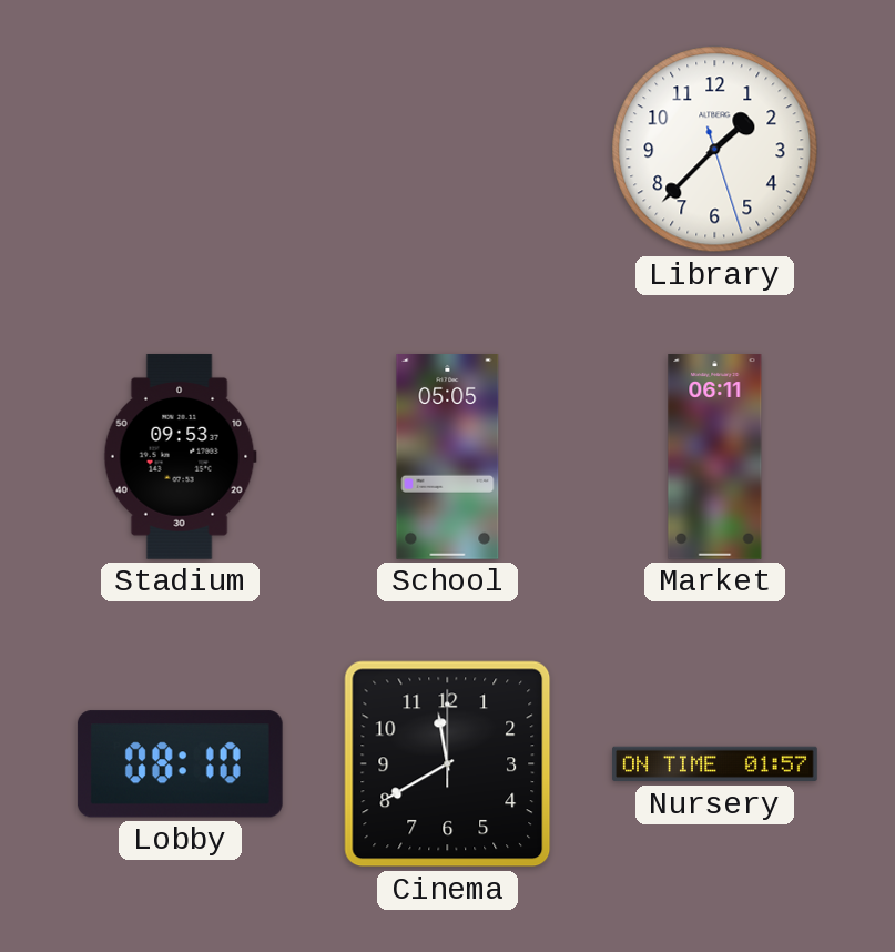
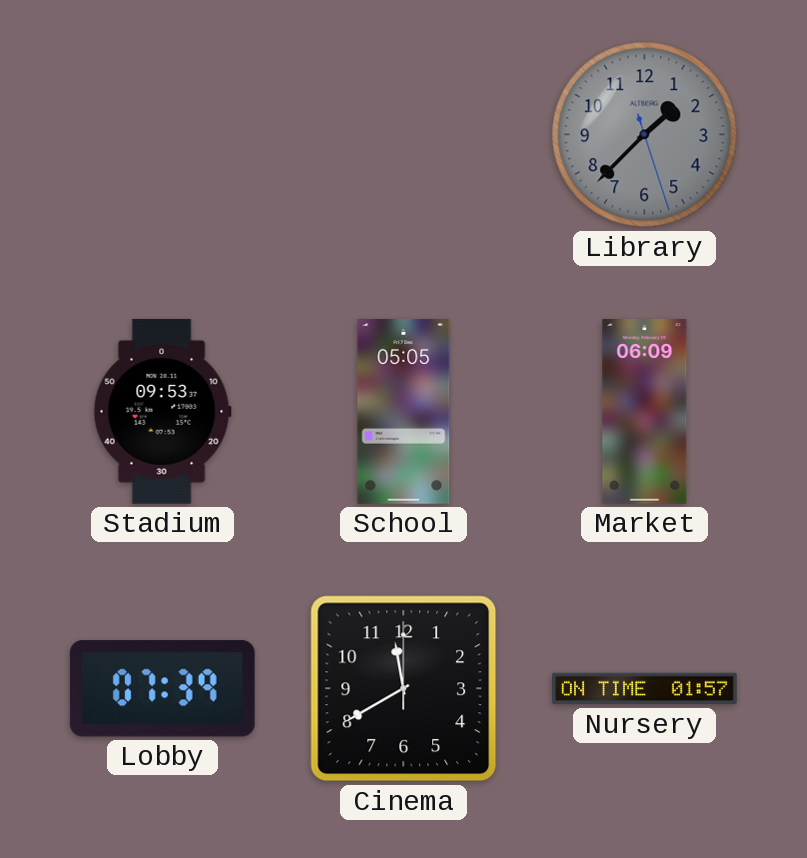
Library dial: white -> grey
Market: 06:11 -> 06:09
Lobby: 08:10 -> 07:39
